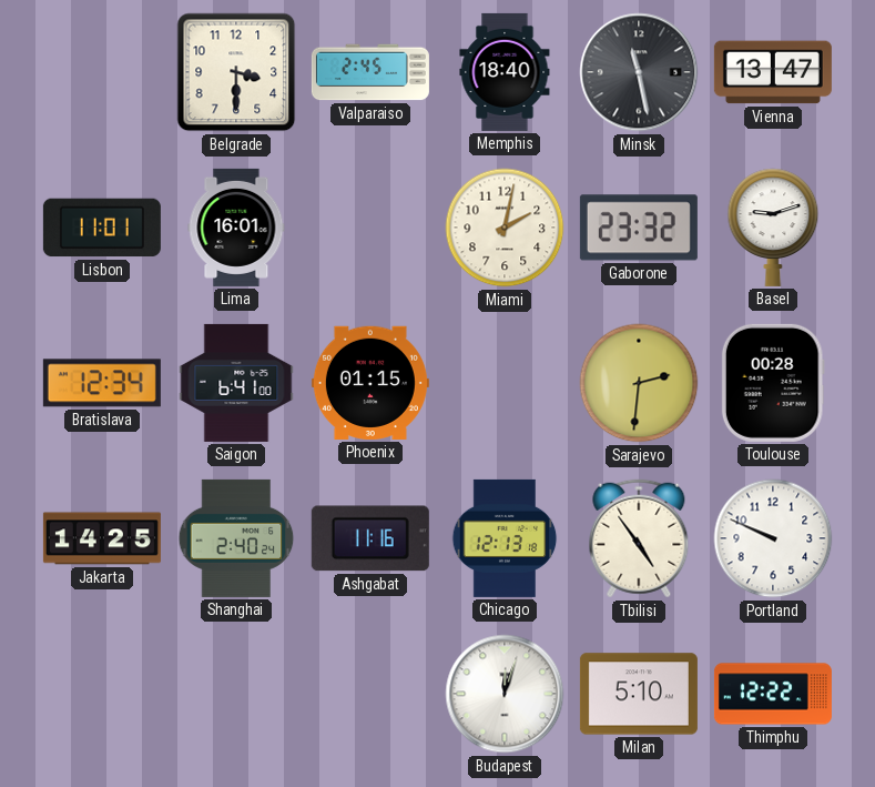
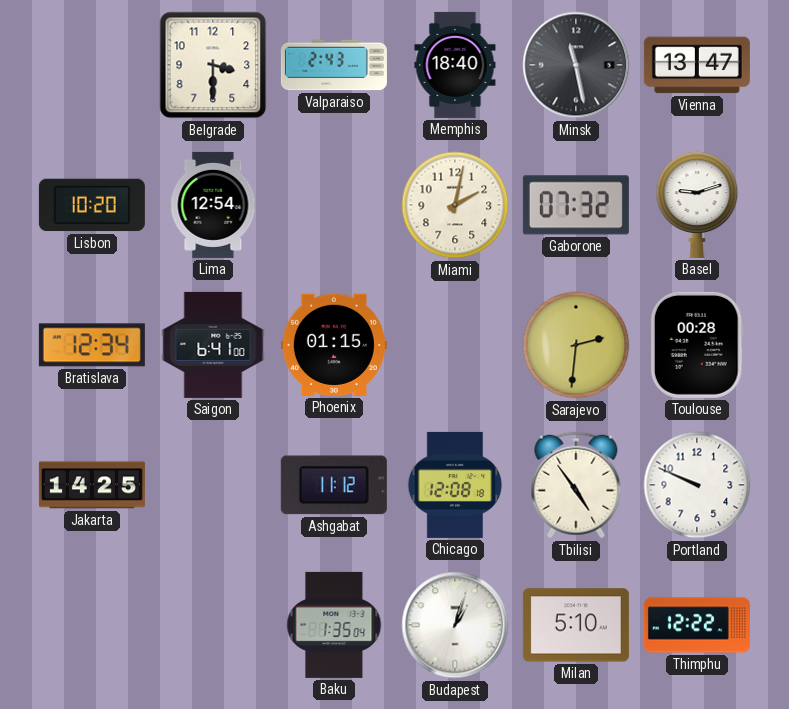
Valparaiso: 2:45 -> 2:43
Lisbon: 11:01 -> 10:20
Lima: 16:01 -> 12:54
Gaborone: 23:32 -> 07:32
Shanghai: 2:40 -> none
Ashgabat: 11:16 -> 11:12
Chicago: 12:13 -> 12:08
Baku: none -> 1:35
Budapest: 12:03 -> 1:03
